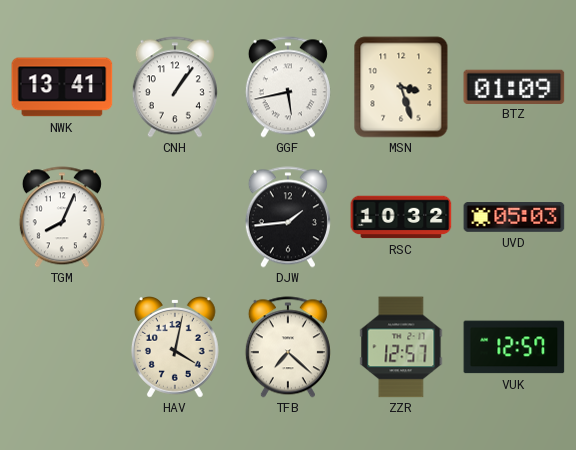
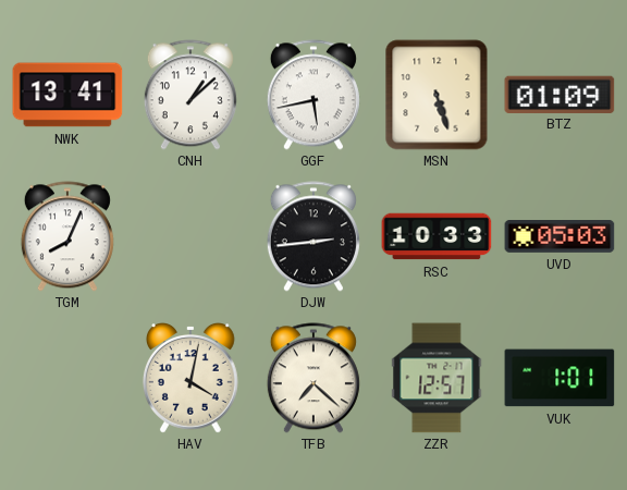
CNH: 1:06 -> 1:08
MSN: 3:27 -> 5:27
DJW: 1:44 -> 2:44
RSC: 10:32 -> 10:33
VUK: 12:57 -> 1:01
